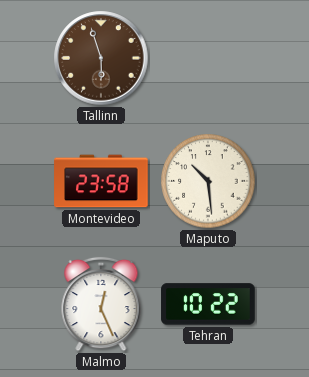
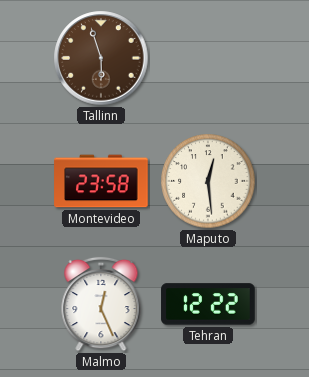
Maputo: 10:29 -> 12:29
Tehran: 10:22 -> 12:22
